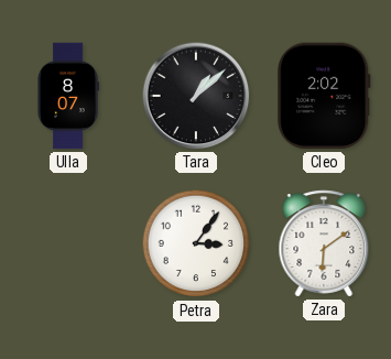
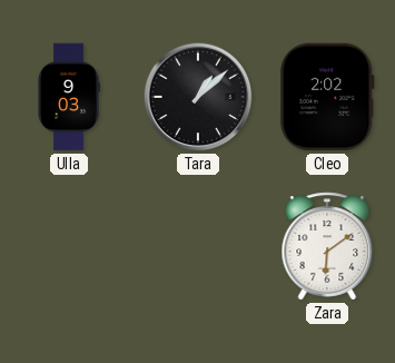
Ulla: 8:07 -> 9:03
Petra: 3:06 -> none
